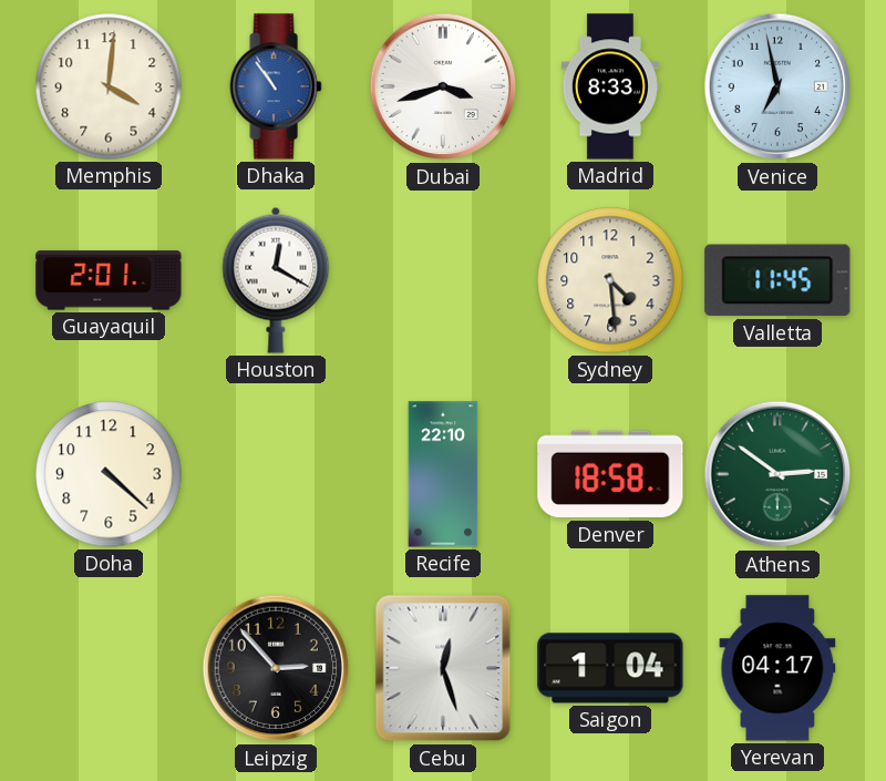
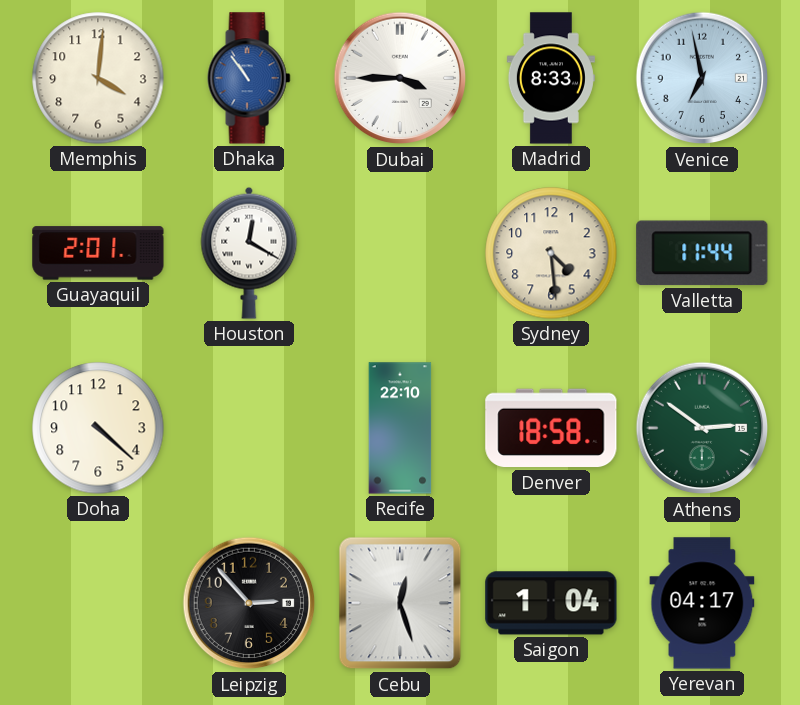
Dubai: 3:42 -> 3:45
Valletta: 11:45 -> 11:44
